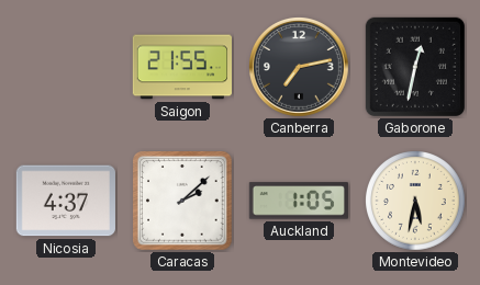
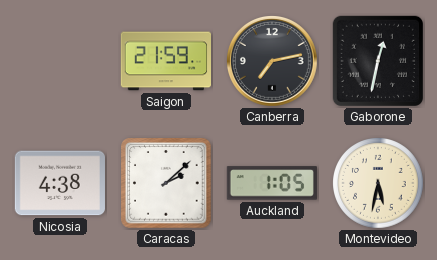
Saigon: 21:55 -> 21:59
Nicosia: 4:37 -> 4:38
